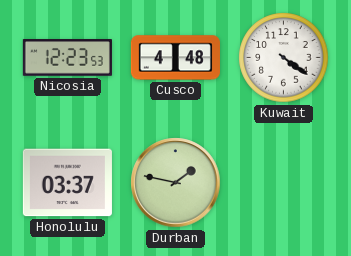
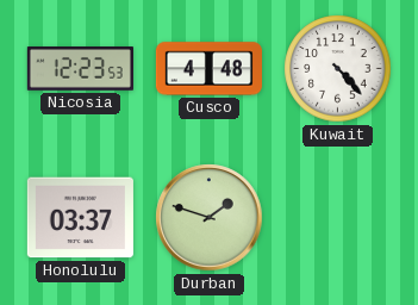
Kuwait: 4:21 -> 4:23
Durban: 1:47 -> 1:48
